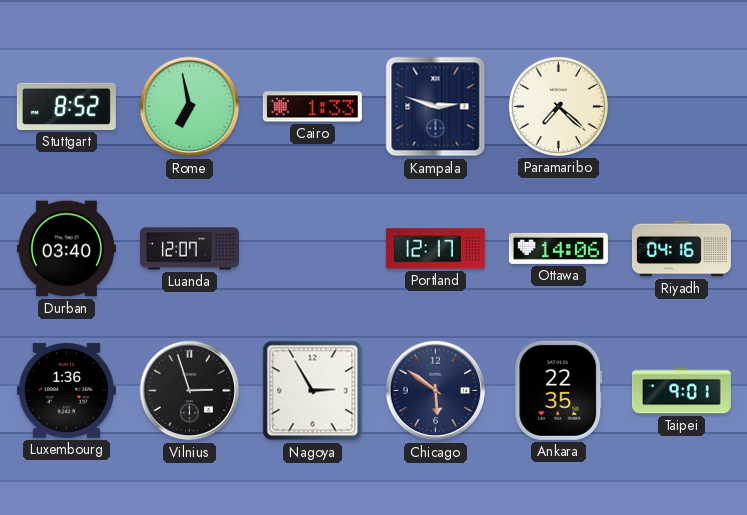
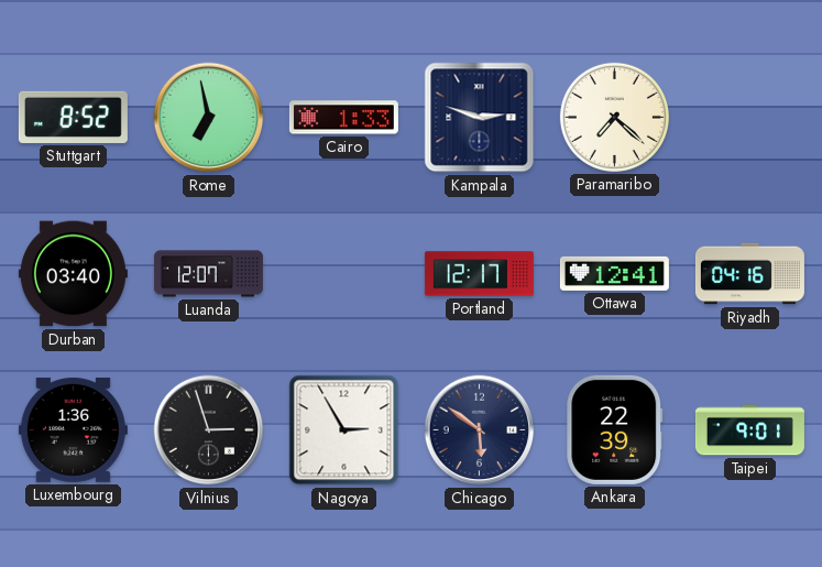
Ottawa: 14:06 -> 12:41
Ankara: 22:35 -> 22:39
